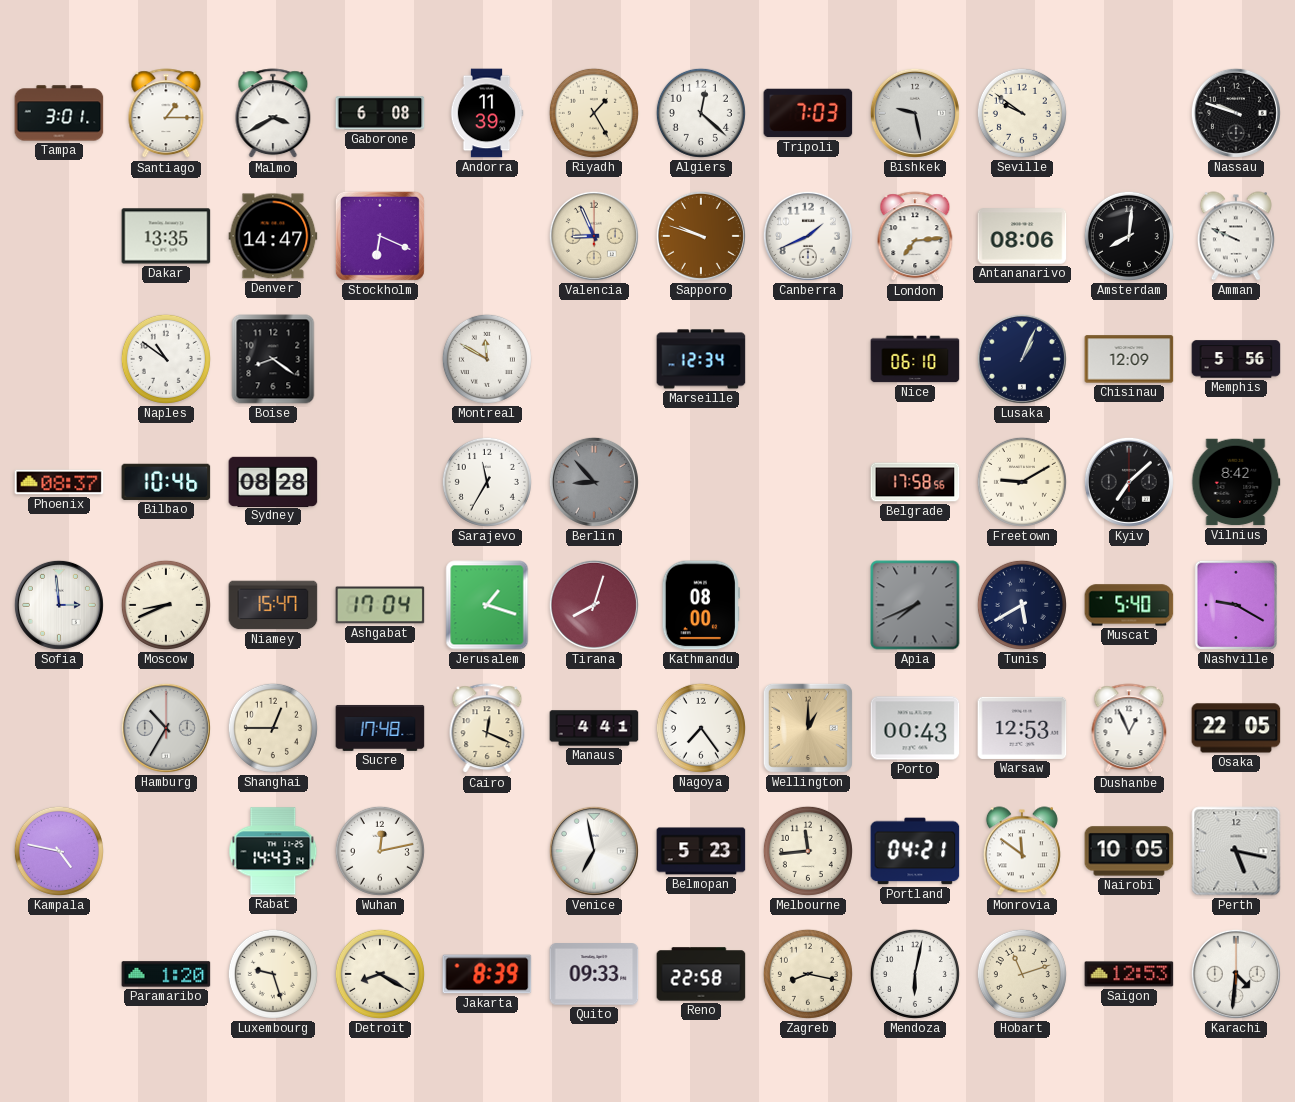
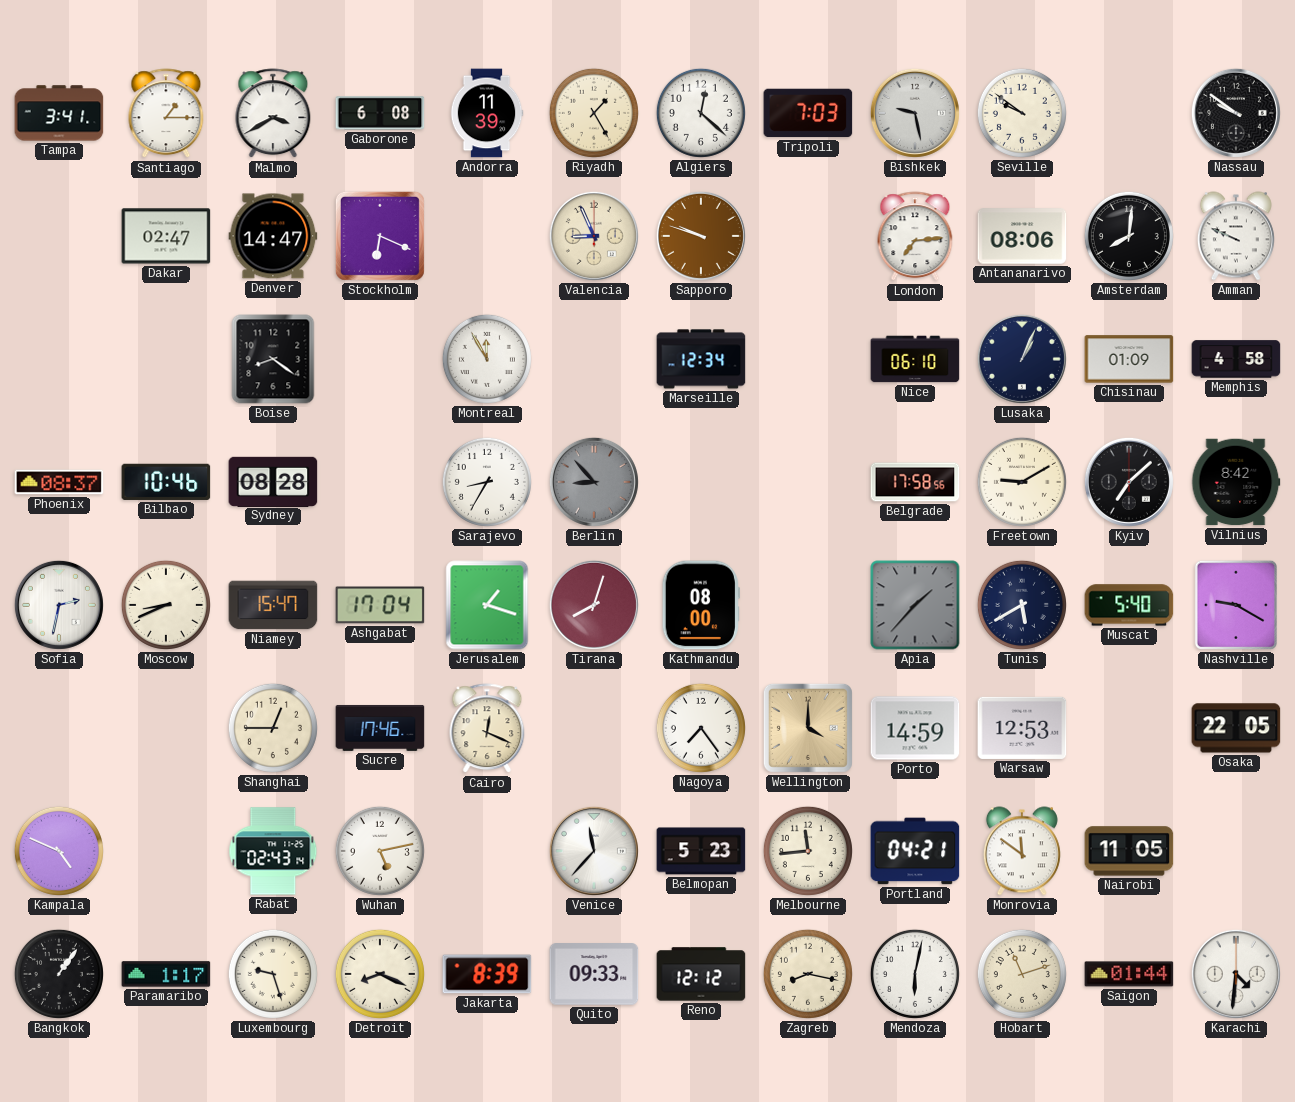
Tampa: 3:01 -> 3:41
Nassau: 9:48 -> 9:51
Dakar: 13:35 -> 02:47
Canberra: 1:41 -> none
Naples: 10:51 -> none
Montreal: 11:50 -> 11:55
Chisinau: 12:09 -> 01:09
Memphis: 5:56 -> 4:58
Sarajevo: 11:35 -> 8:35
Sofia: 2:59 -> 2:32
Apia: 7:41 -> 1:37
Hamburg: 10:35 -> none
Sucre: 17:48 -> 17:46
Manaus: 4:41 -> none
Wellington: 1:00 -> 4:00
Porto: 00:43 -> 14:59
Dushanbe: 12:56 -> none
Kampala: 4:47 -> 4:49
Rabat: 14:43 -> 02:43
Wuhan: 12:13 -> 5:13
Venice: 6:58 -> 11:37
Nairobi: 10:05 -> 11:05
Perth: 5:17 -> none
Bangkok: none -> 1:06
Paramaribo: 1:20 -> 1:17
Detroit: 8:20 -> 8:19
Reno: 22:58 -> 12:12
Saigon: 12:53 -> 01:44
